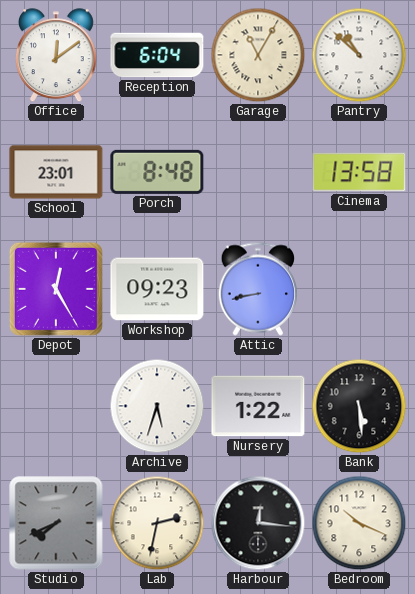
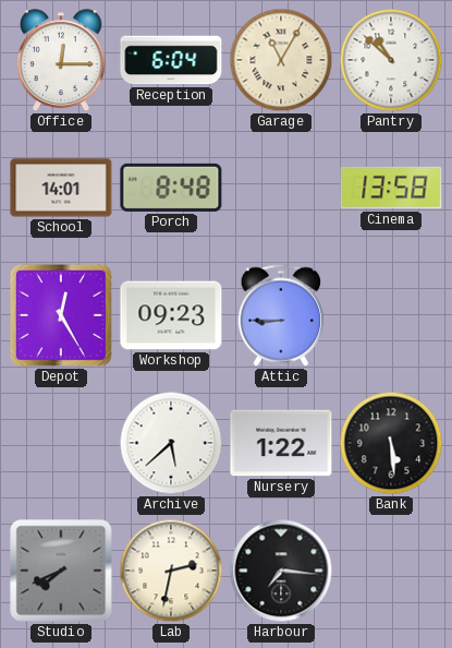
Office: 12:09 -> 12:15
School: 23:01 -> 14:01
Attic: 8:43 -> 8:45
Archive: 5:33 -> 5:38
Harbour: 12:16 -> 7:16
Bedroom: 10:19 -> none
